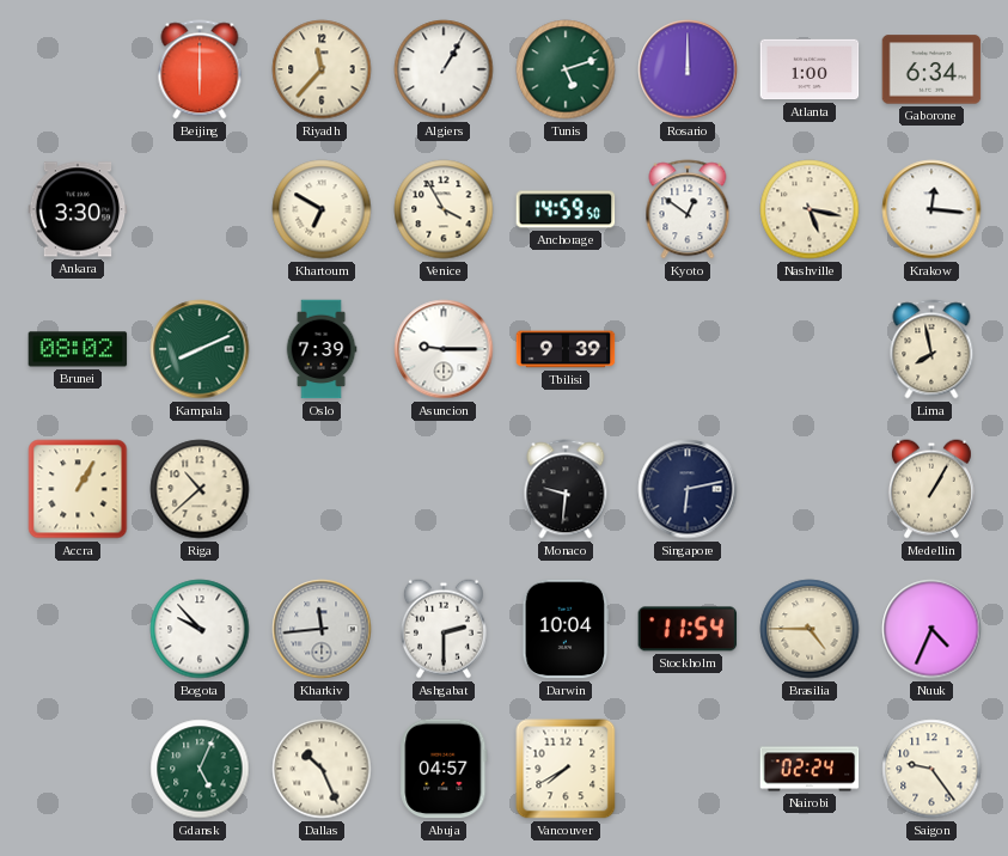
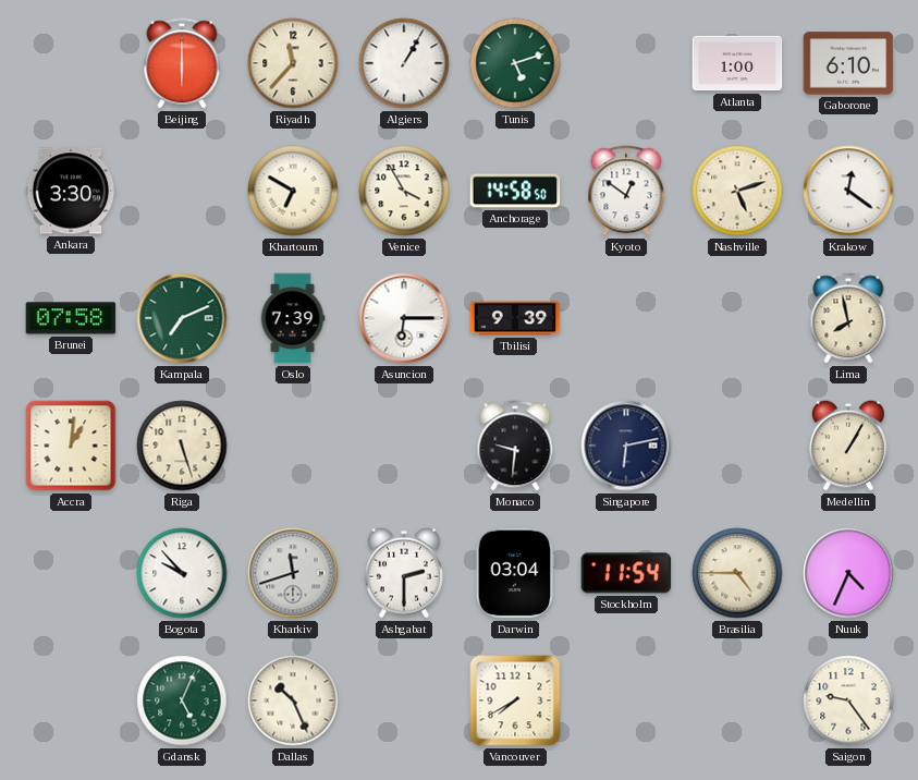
Rosario: 12:00 -> none
Gaborone: 6:34 -> 6:10
Anchorage: 14:59 -> 14:58
Nashville: 5:17 -> 5:12
Krakow: 12:16 -> 12:21
Brunei: 08:02 -> 07:58
Kampala: 8:11 -> 7:11
Asuncion: 9:15 -> 6:15
Accra: 1:05 -> 1:01
Riga: 10:38 -> 5:27
Kharkiv: 11:44 -> 11:42
Darwin: 10:04 -> 03:04
Abuja: 04:57 -> none
Nairobi: 02:24 -> none
